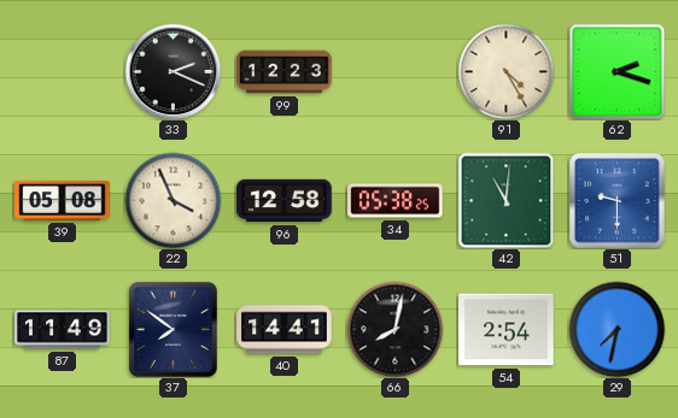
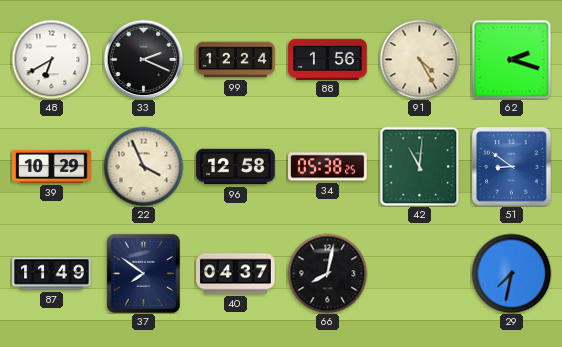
48: none -> 6:40
99: 12:23 -> 12:24
88: none -> 1:56
39: 05:08 -> 10:29
51: 9:30 -> 8:51
40: 14:41 -> 04:37
54: 2:54 -> none
